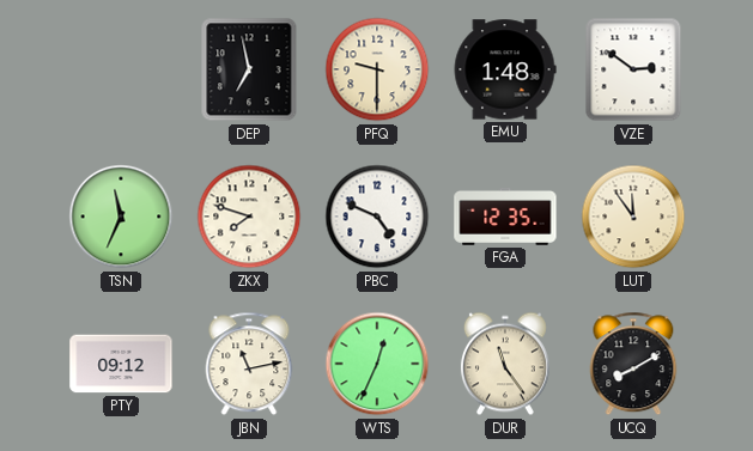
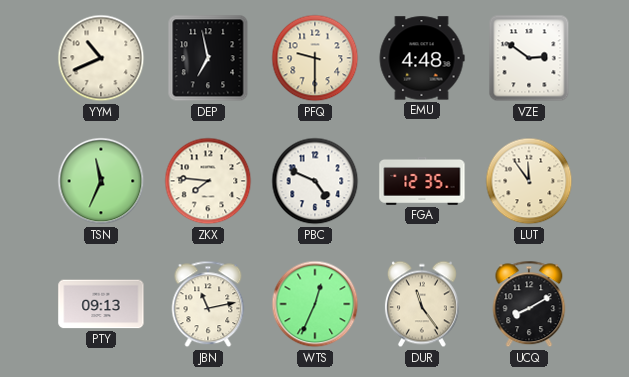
YYM: none -> 10:41
EMU: 1:48 -> 4:48
ZKX: 7:48 -> 7:46
PTY: 09:12 -> 09:13
